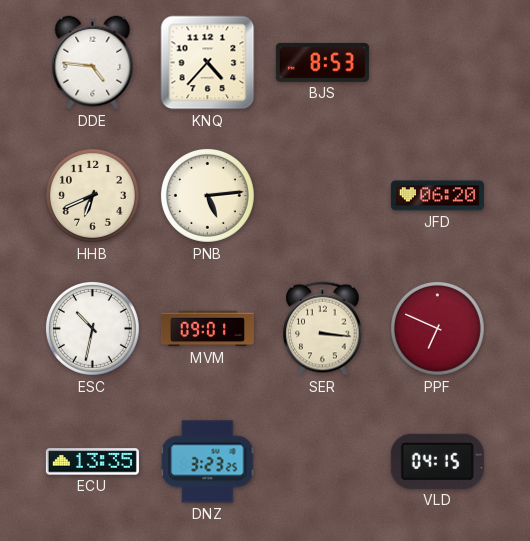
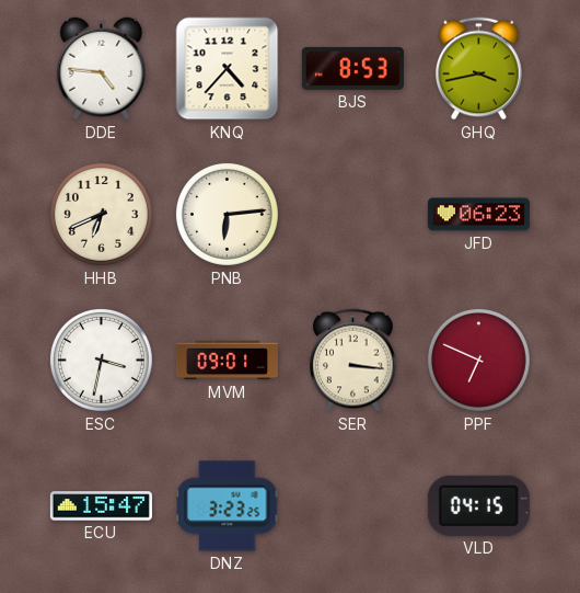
GHQ: none -> 3:43
PNB: 5:14 -> 6:14
JFD: 06:20 -> 06:23
ESC: 10:32 -> 3:32
ECU: 13:35 -> 15:47
